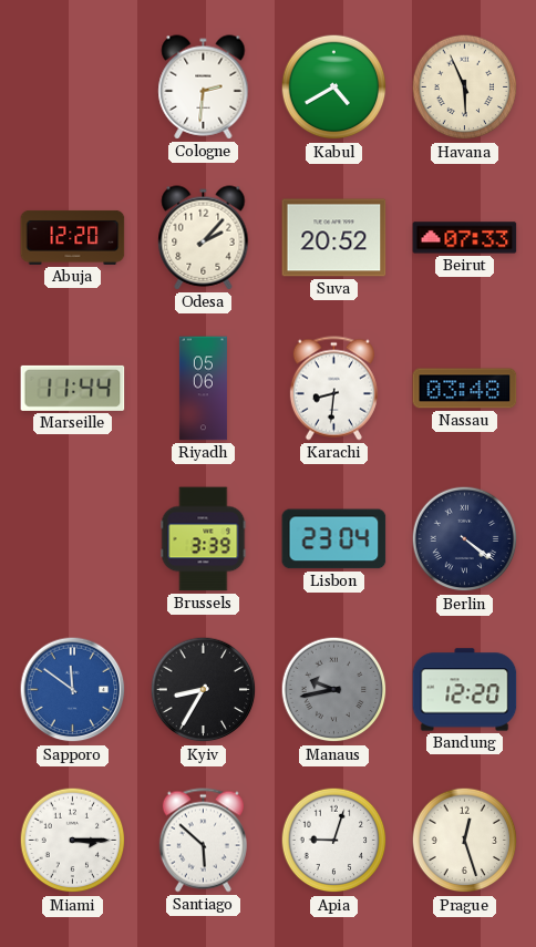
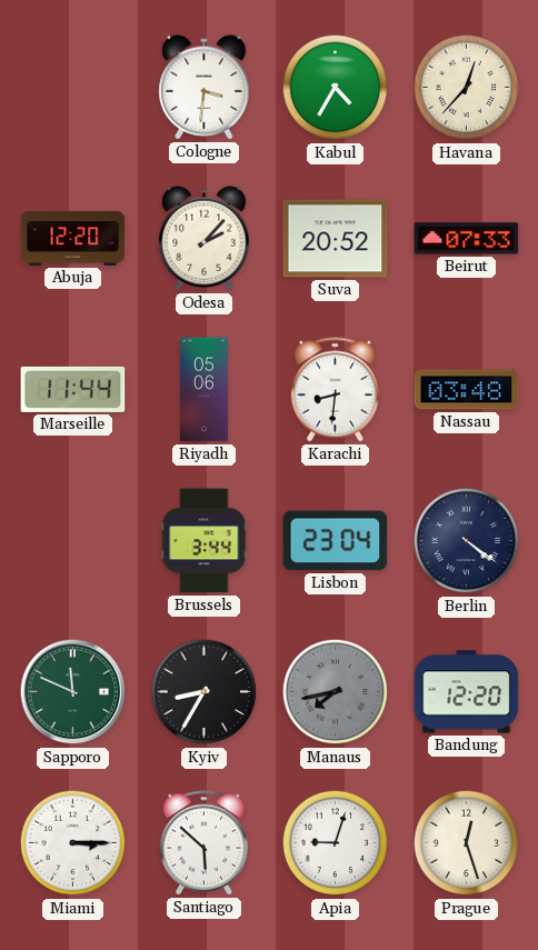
Cologne: 2:31 -> 3:31
Kabul: 4:40 -> 4:35
Havana: 5:56 -> 12:37
Brussels: 3:39 -> 3:44
Sapporo: 11:51 -> 11:49
Sapporo dial: blue -> green
Manaus: 9:43 -> 7:43
